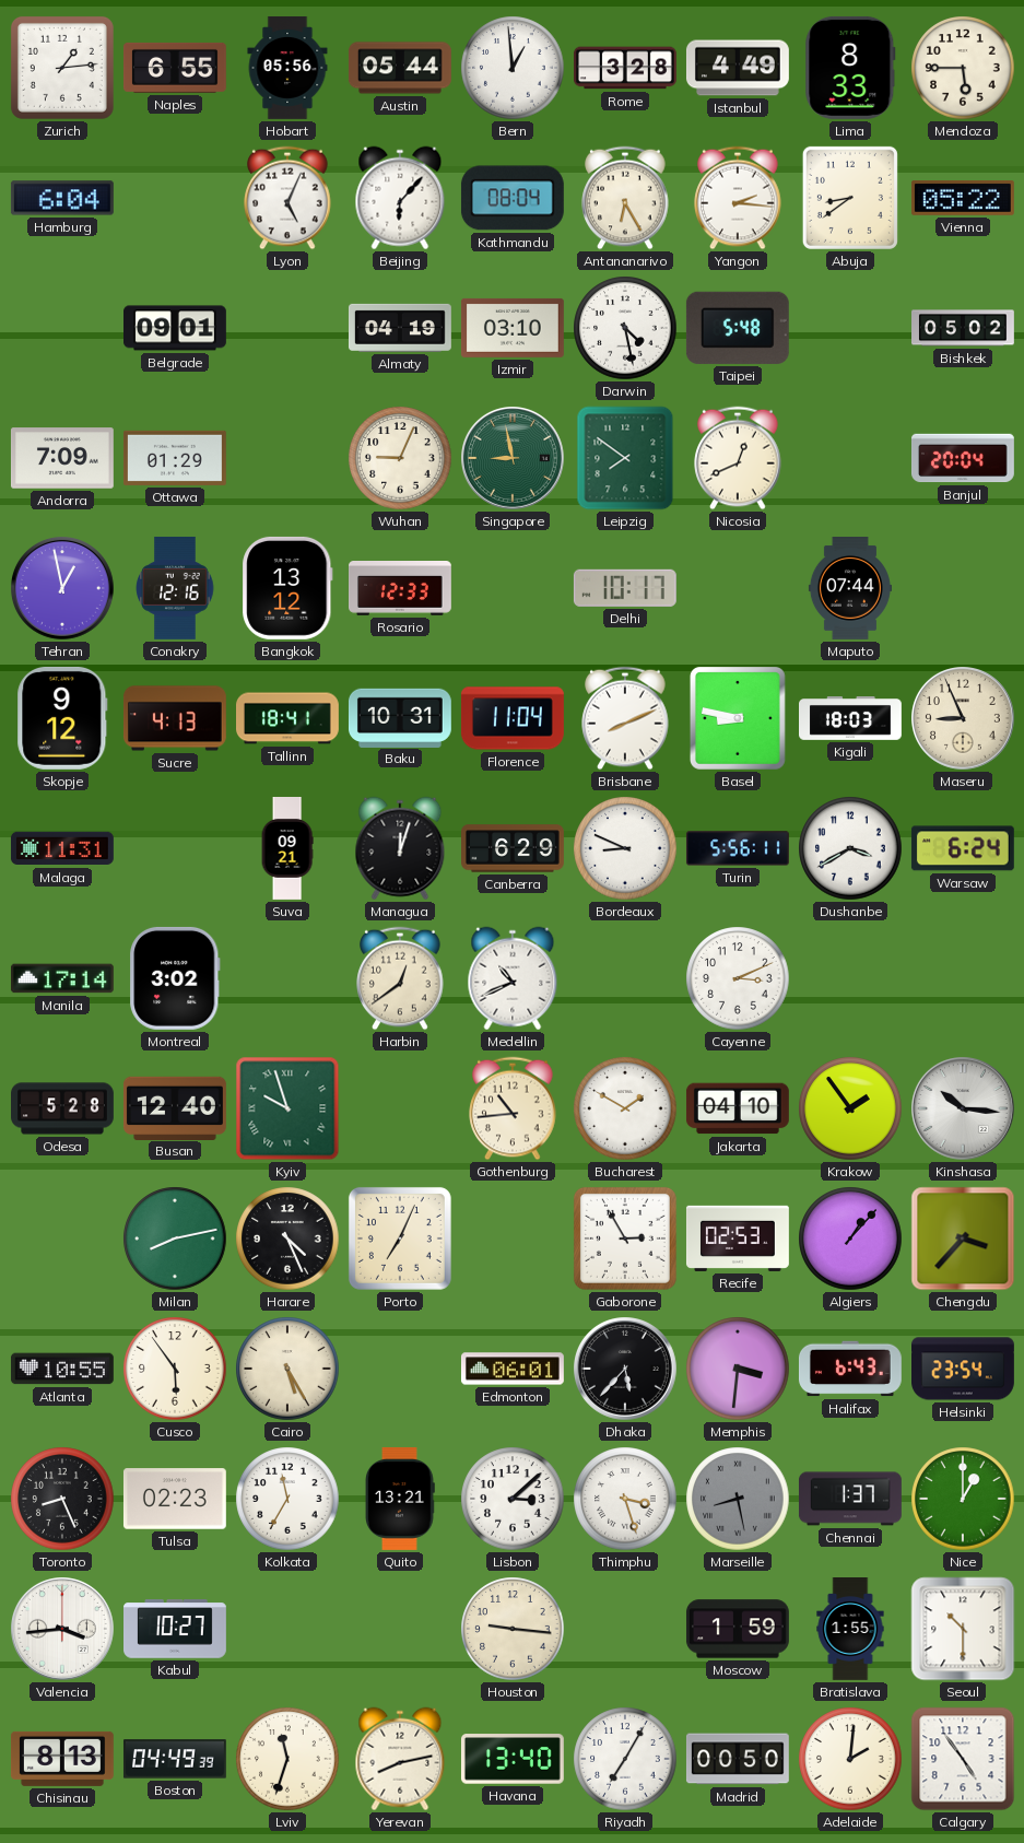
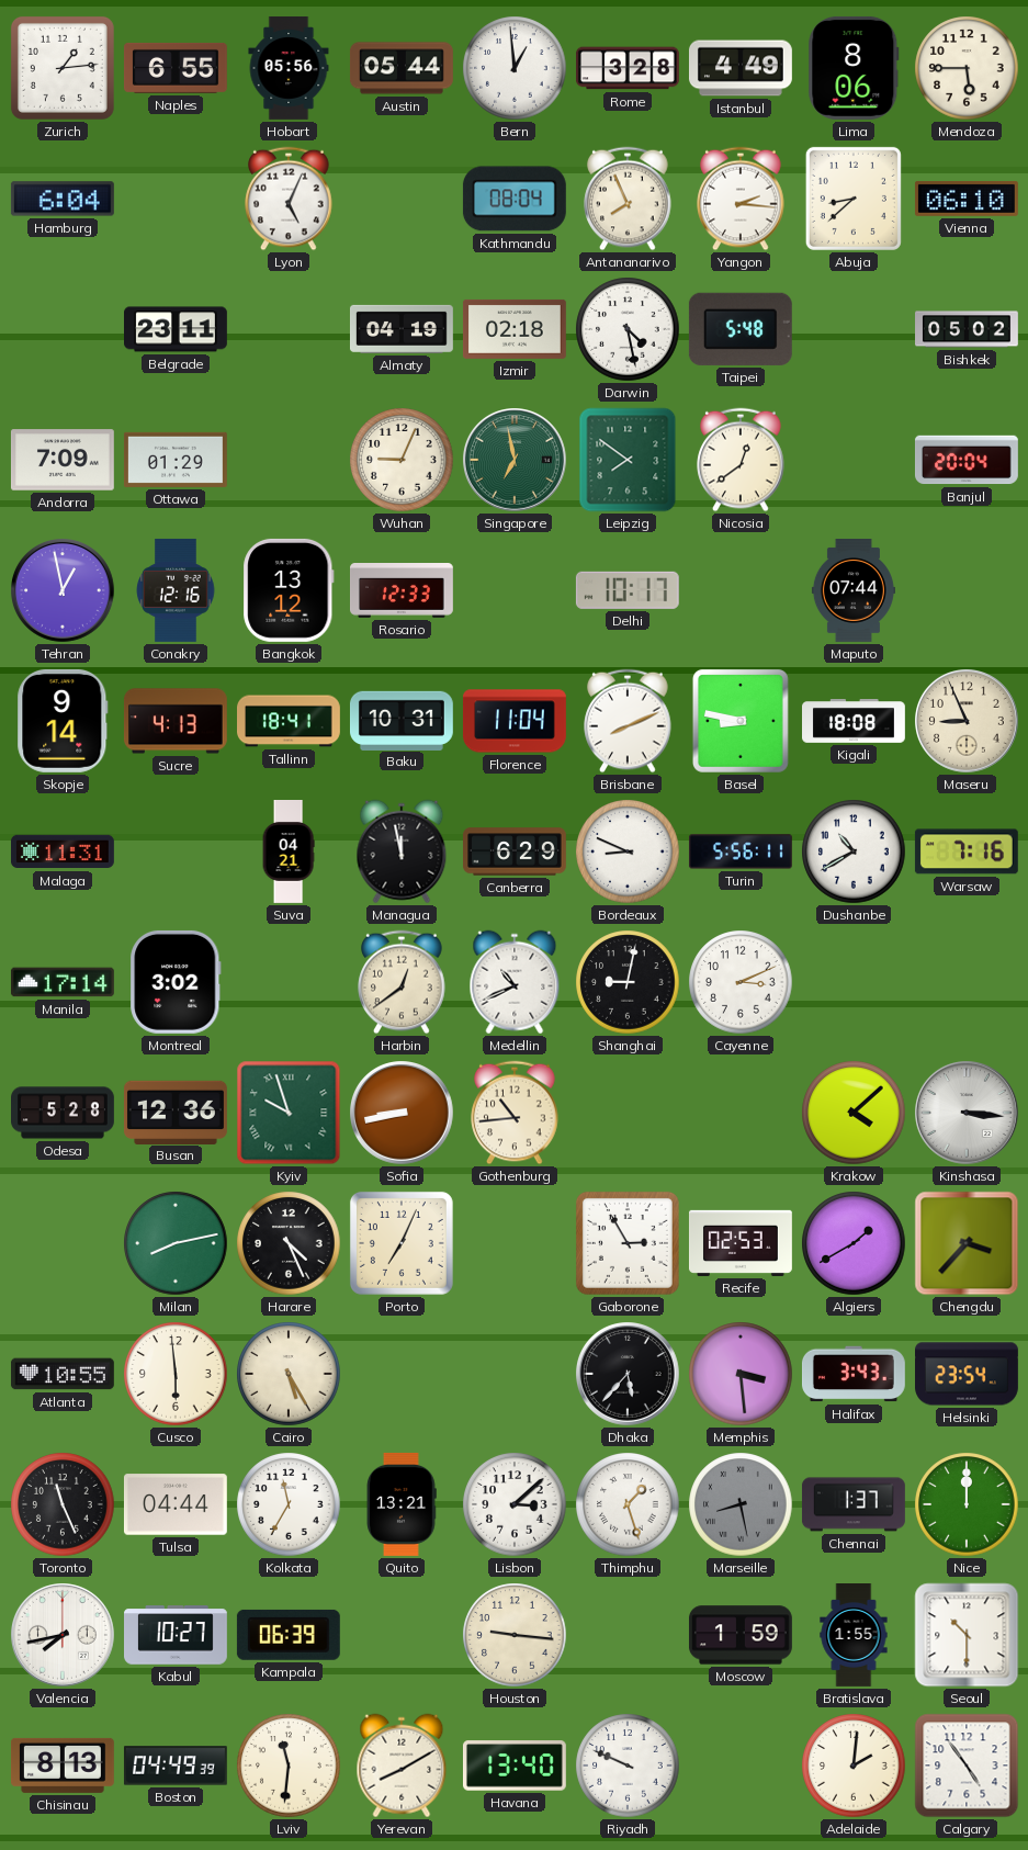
Lima: 8:33 -> 8:06
Beijing: 6:07 -> none
Antananarivo: 6:25 -> 7:56
Abuja: 8:39 -> 8:38
Vienna: 05:22 -> 06:10
Belgrade: 09:01 -> 23:11
Izmir: 03:10 -> 02:18
Singapore: 8:58 -> 6:58
Nicosia: 12:41 -> 12:39
Skopje: 9:12 -> 9:14
Kigali: 18:03 -> 18:08
Suva: 09:21 -> 04:21
Managua: 12:03 -> 11:58
Dushanbe: 3:40 -> 10:40
Warsaw: 6:24 -> 7:16
Shanghai: none -> 9:02
Busan: 12:40 -> 12:36
Sofia: none -> 8:43
Bucharest: 1:50 -> none
Jakarta: 04:10 -> none
Krakow: 1:54 -> 4:08
Kinshasa: 10:16 -> 3:16
Algiers: 1:07 -> 1:40
Cusco: 5:54 -> 5:59
Edmonton: 06:01 -> none
Memphis: 3:31 -> 3:29
Halifax: 6:43 -> 3:43
Toronto: 8:26 -> 11:26
Tulsa: 02:23 -> 04:44
Thimphu: 3:27 -> 1:27
Nice: 1:00 -> 12:00
Valencia: 3:44 -> 7:43
Kampala: none -> 06:39
Lviv: 11:33 -> 11:31
Yerevan: 8:13 -> 8:10
Riyadh: 7:05 -> 9:49
Madrid: 00:50 -> none
